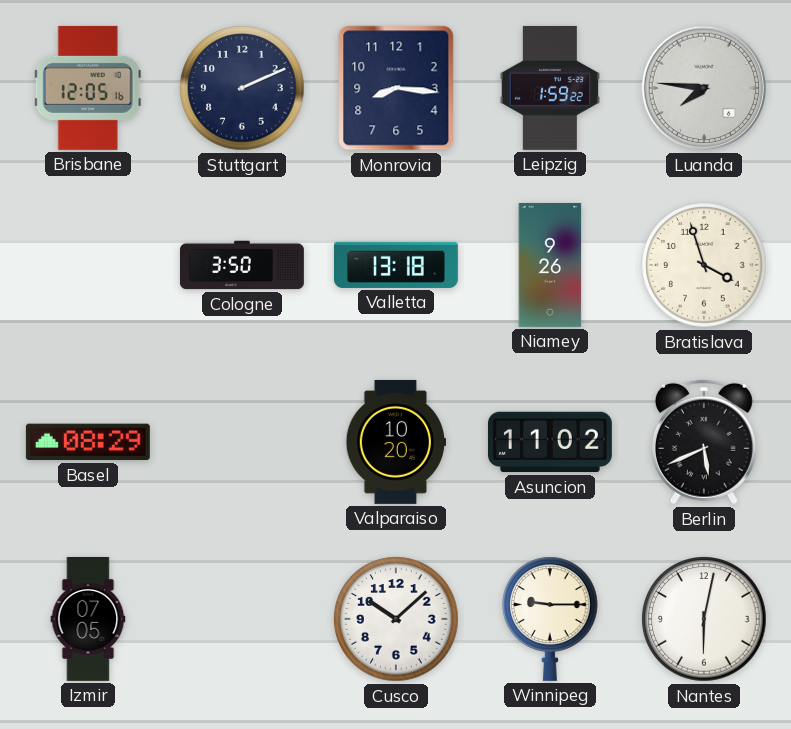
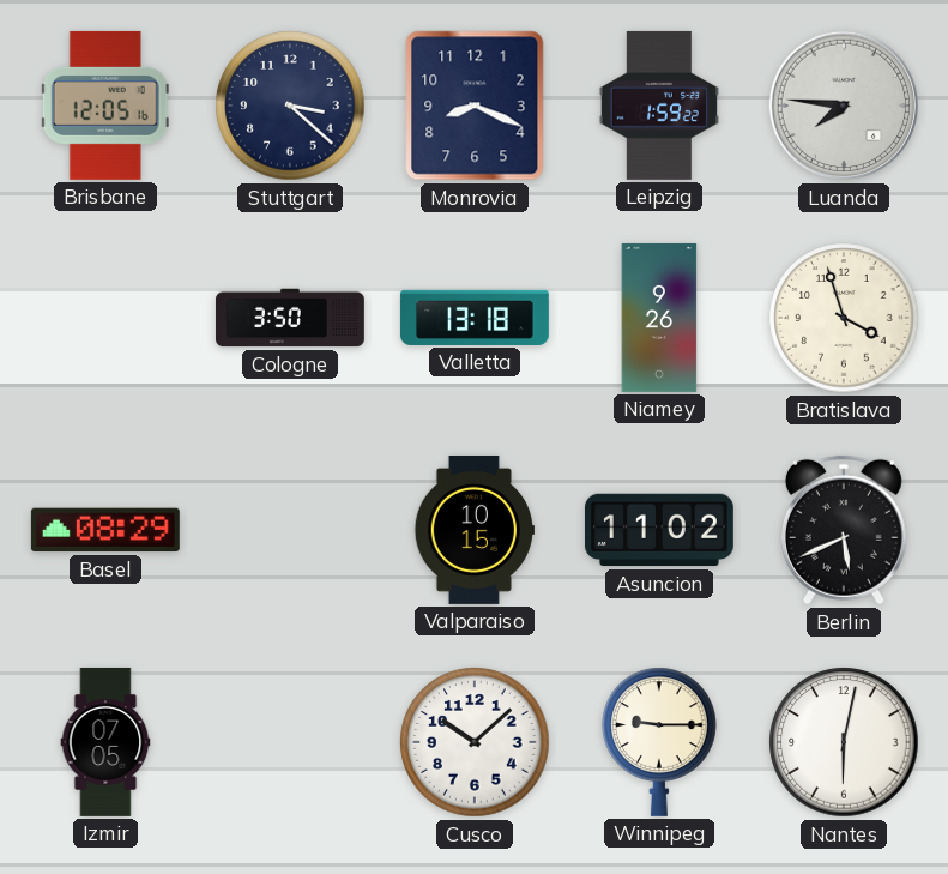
Stuttgart: 2:11 -> 3:22
Monrovia: 8:16 -> 8:19
Valparaiso: 10:20 -> 10:15
